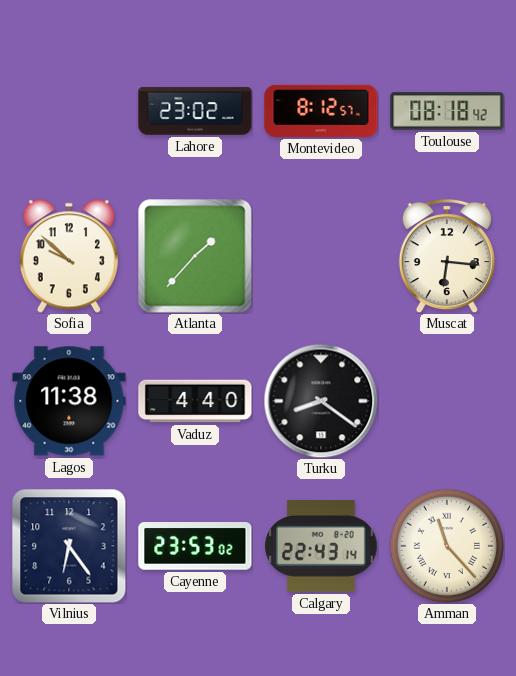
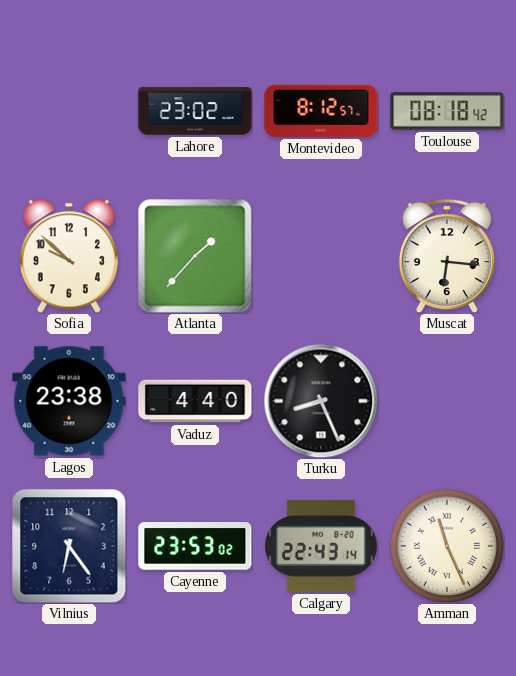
Lagos: 11:38 -> 23:38
Turku: 8:21 -> 8:26
Amman: 11:23 -> 11:26
